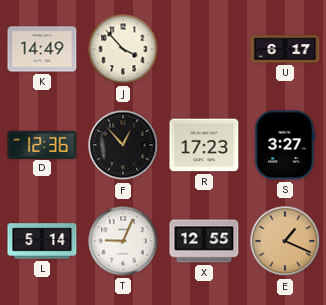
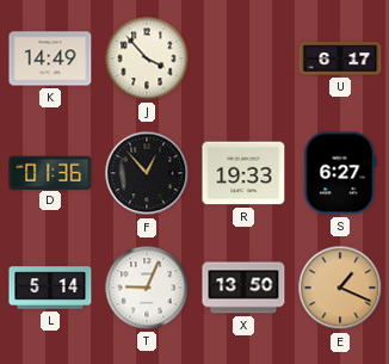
D: 12:36 -> 01:36
R: 17:23 -> 19:33
S: 3:27 -> 6:27
X: 12:55 -> 13:50
